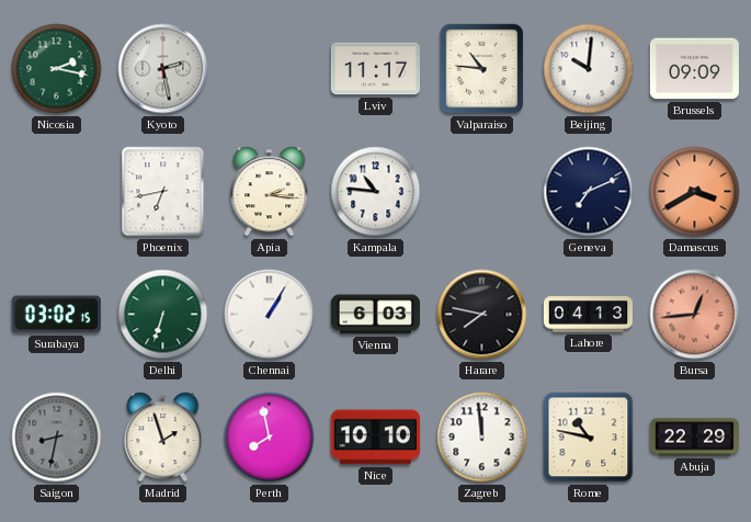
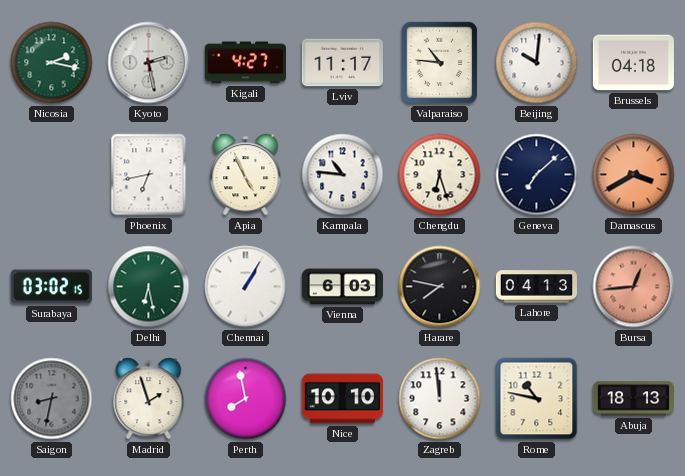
Kigali: none -> 4:27
Brussels: 09:09 -> 04:18
Apia: 2:16 -> 4:56
Chengdu: none -> 6:27
Geneva: 7:11 -> 7:08
Delhi: 6:33 -> 6:28
Abuja: 22:29 -> 18:13
